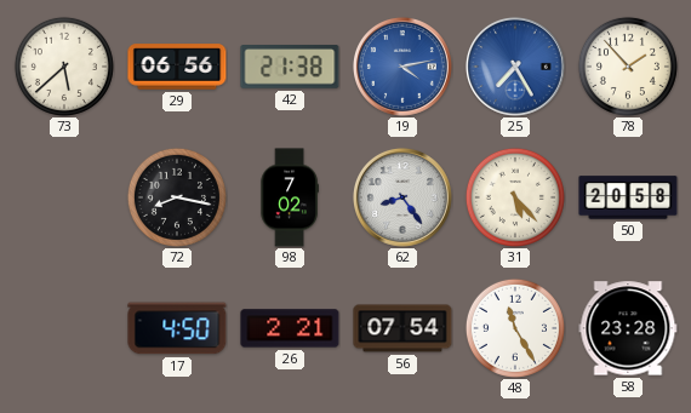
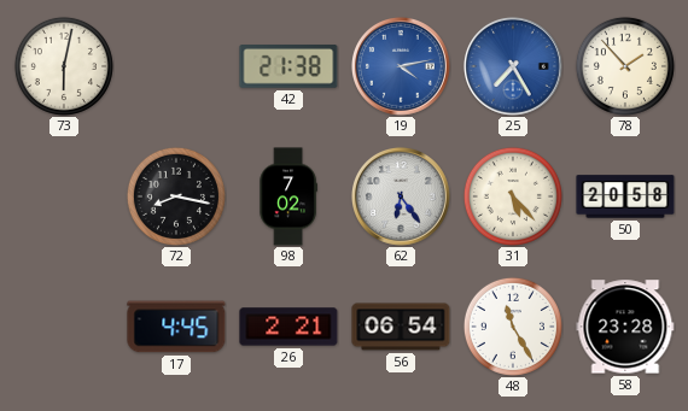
73: 5:38 -> 6:02
29: 06:56 -> none
62: 8:24 -> 6:24
17: 4:50 -> 4:45
56: 07:54 -> 06:54
